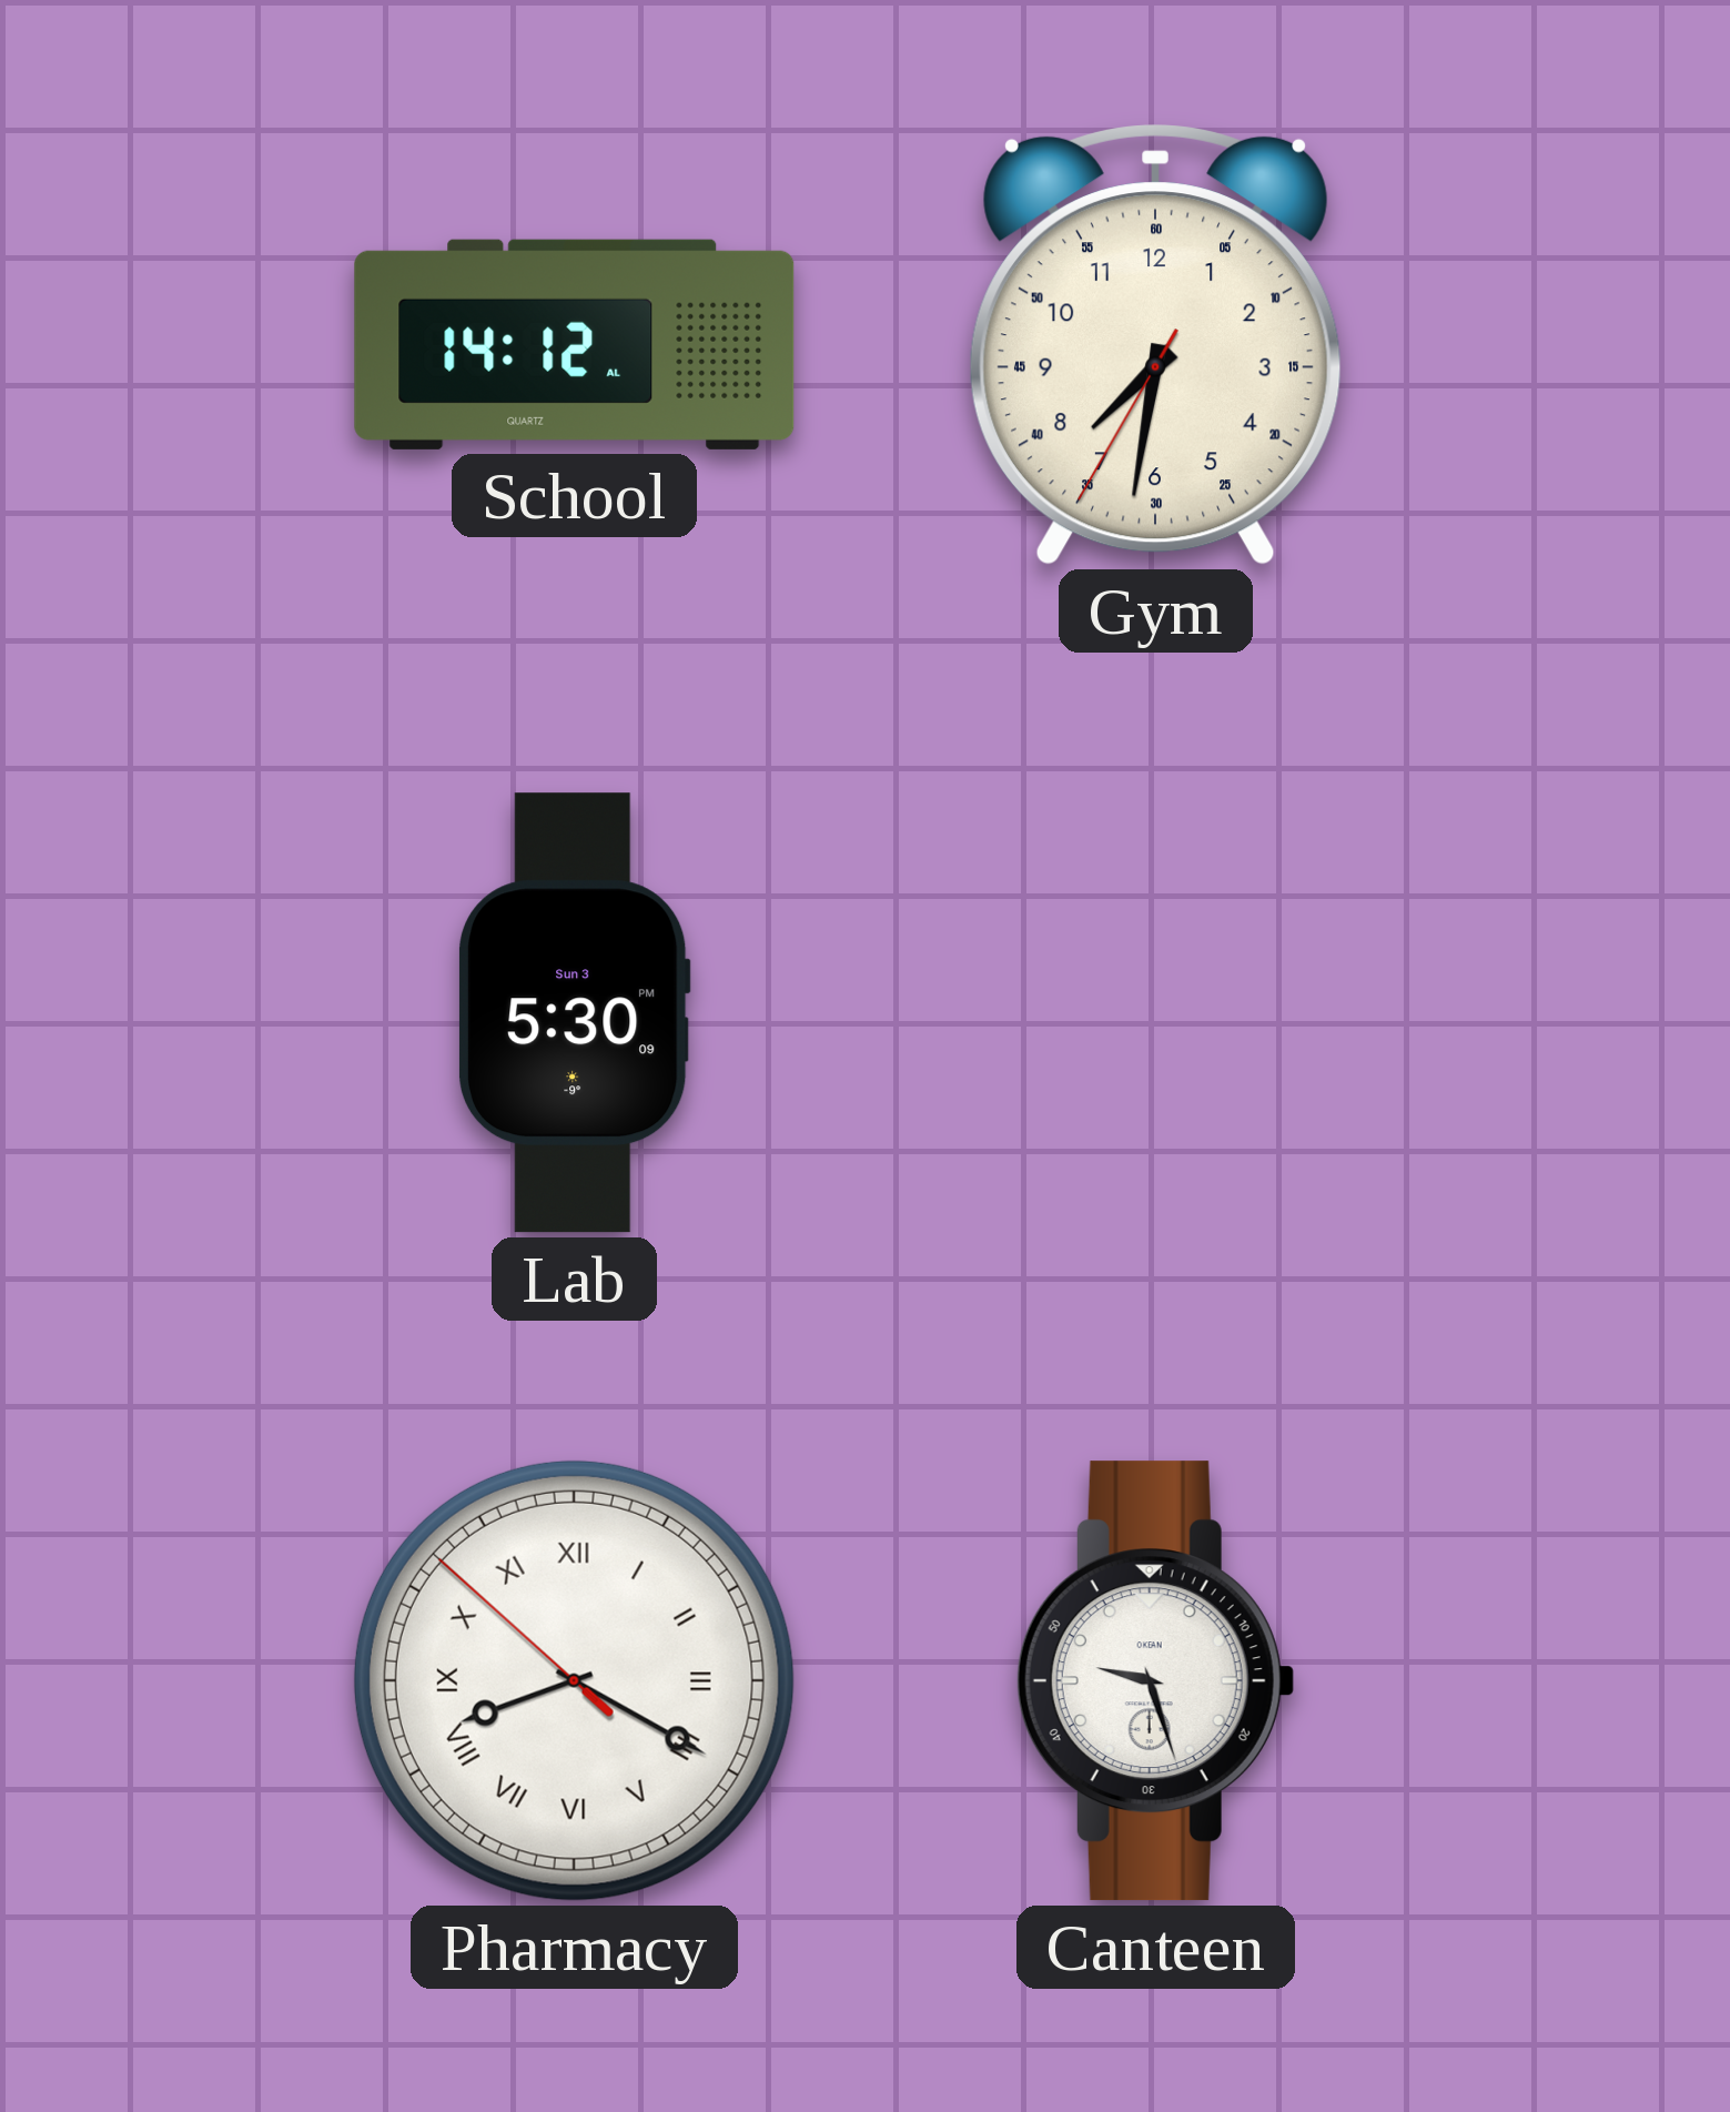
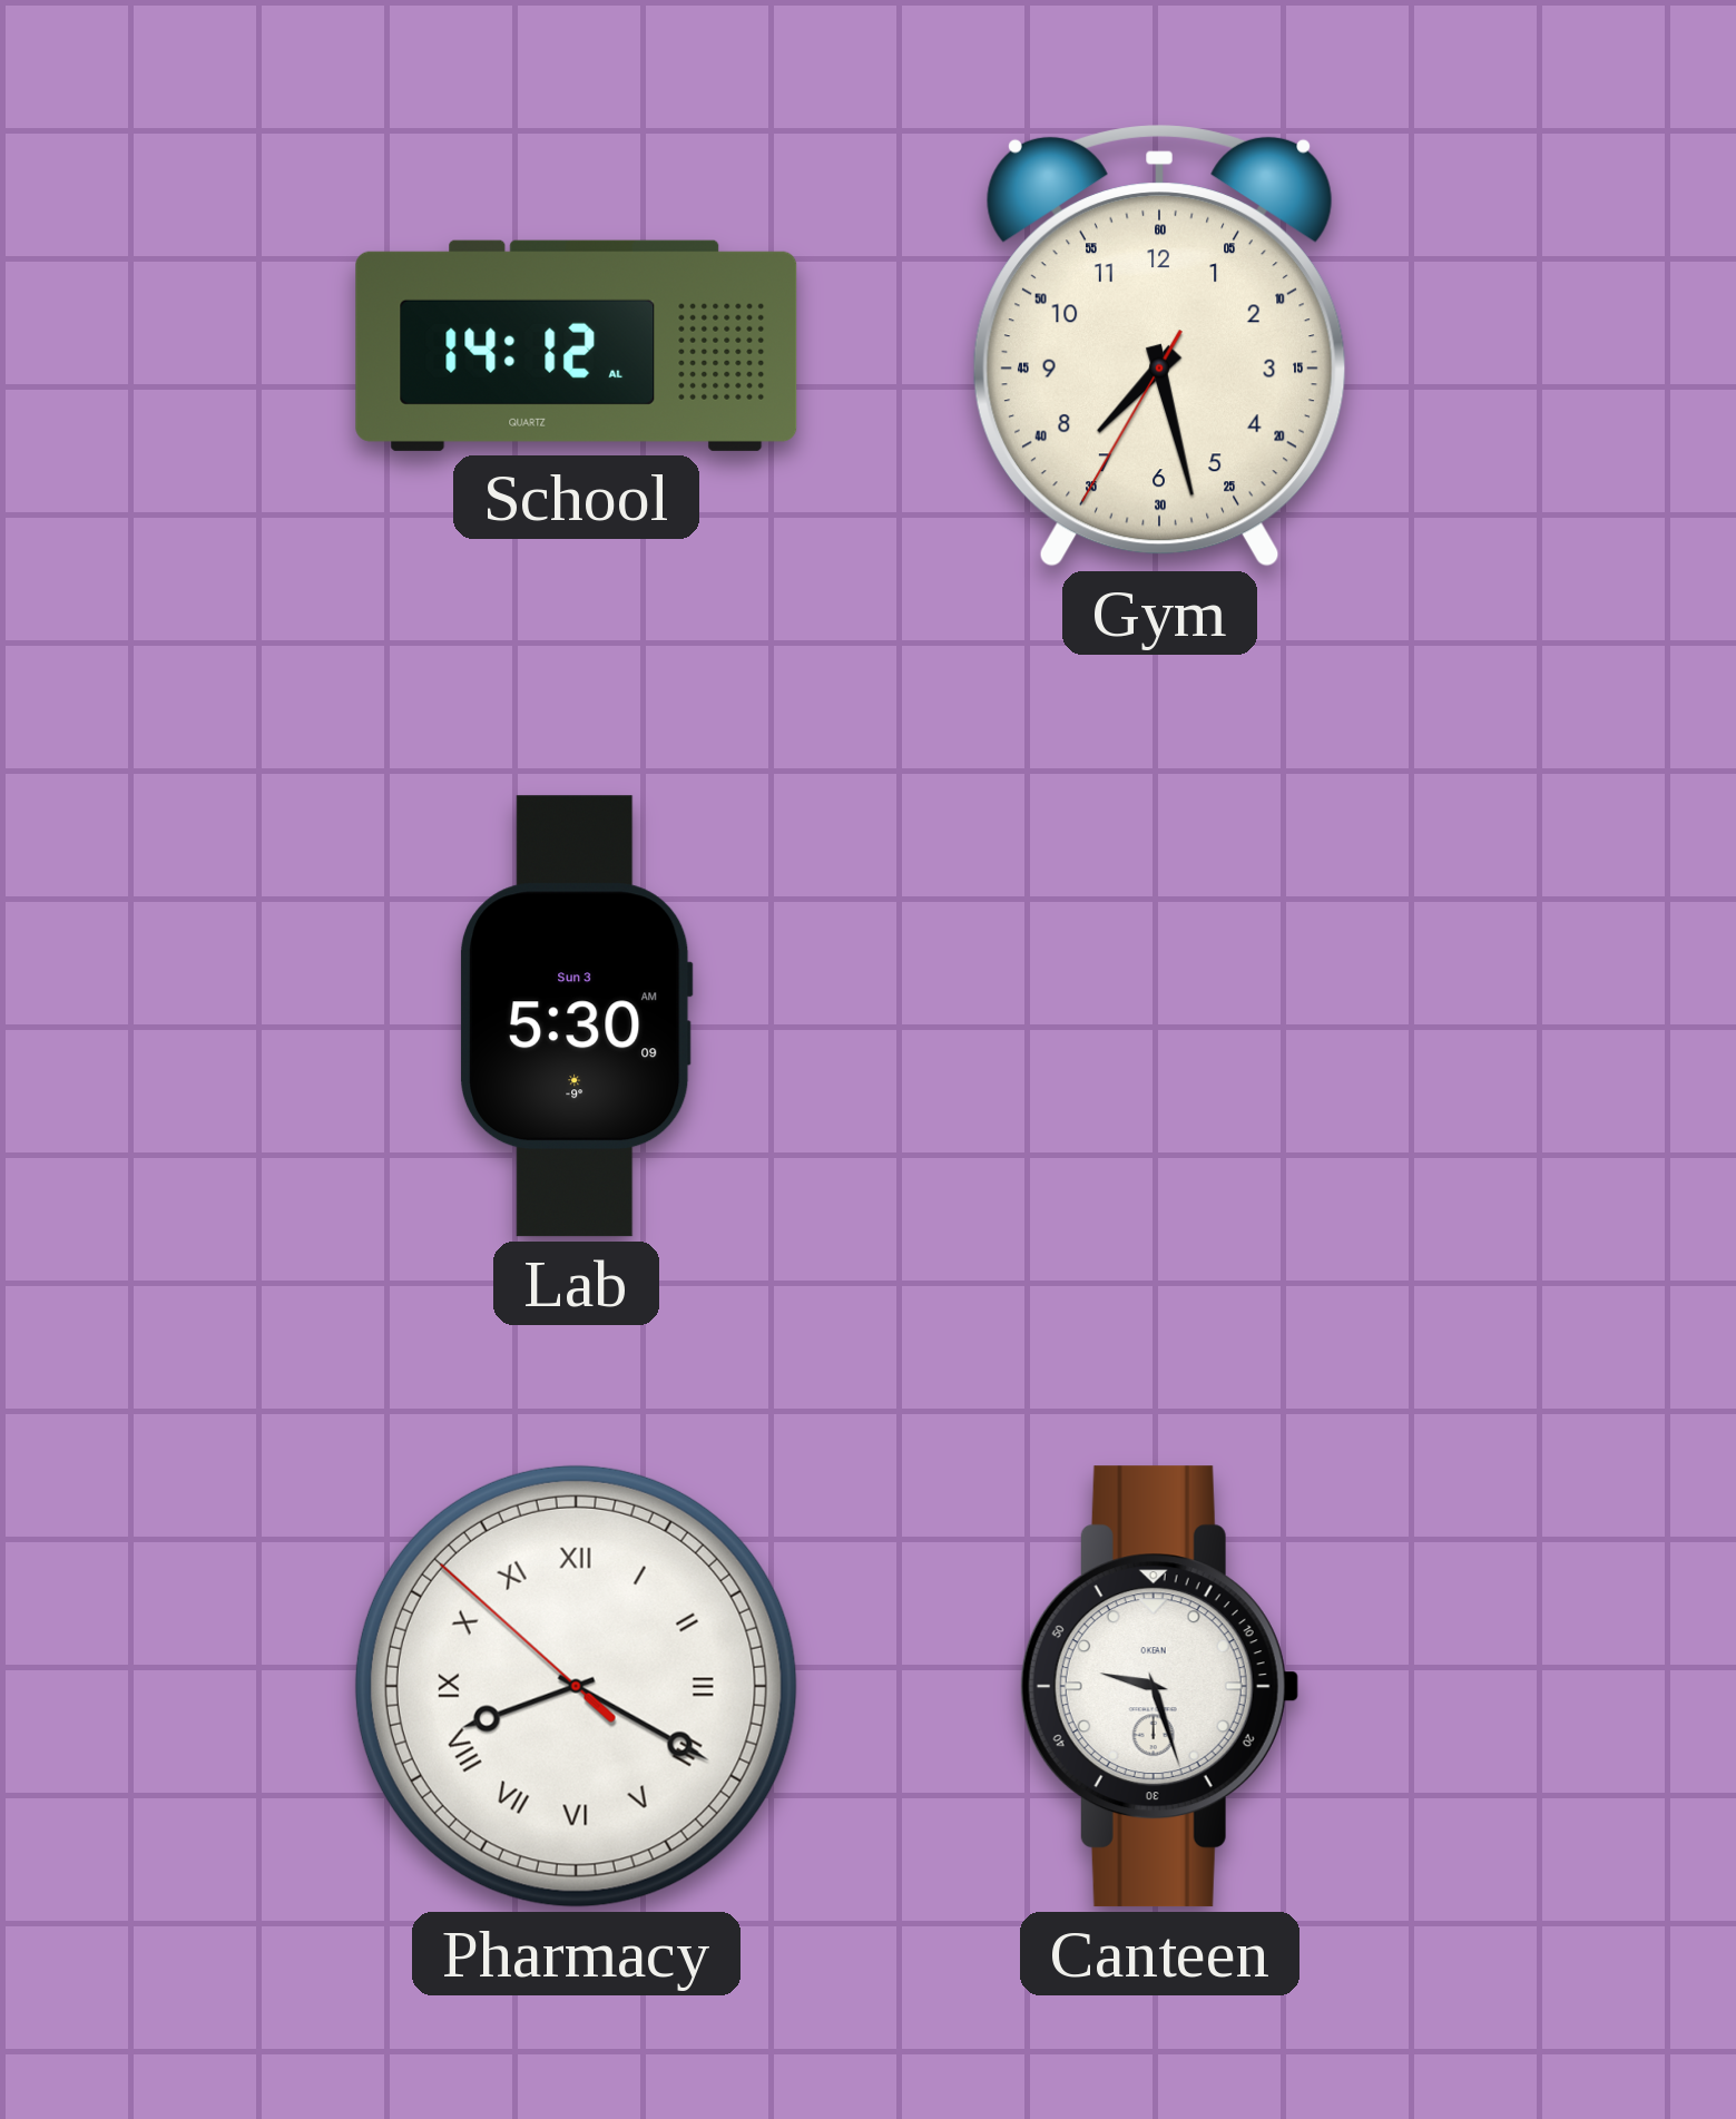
Gym: 7:31 -> 7:27
Lab: 5:30:09 PM -> 5:30:09 AM
